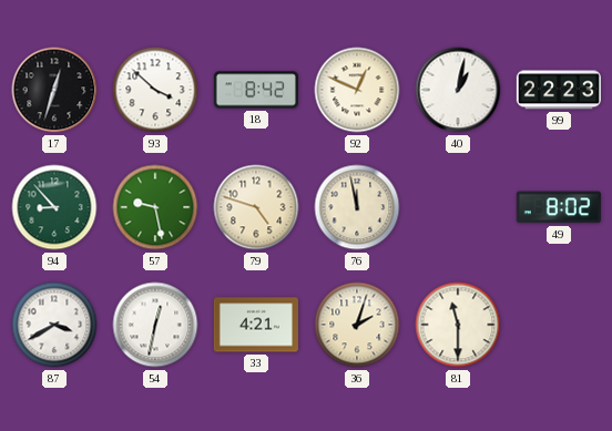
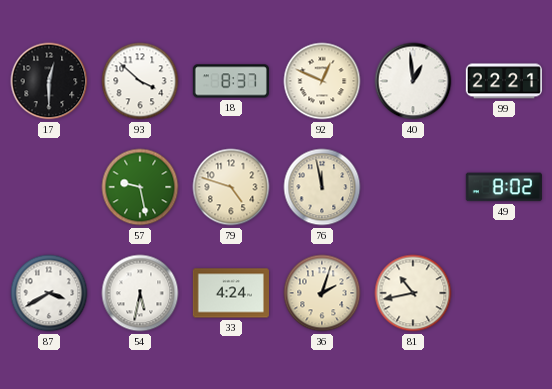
17: 12:33 -> 12:30
18: 8:42 -> 8:37
40: 1:02 -> 12:59
99: 22:23 -> 22:21
94: 8:53 -> none
54: 12:32 -> 5:32
33: 4:21 -> 4:24
81: 11:30 -> 10:43
